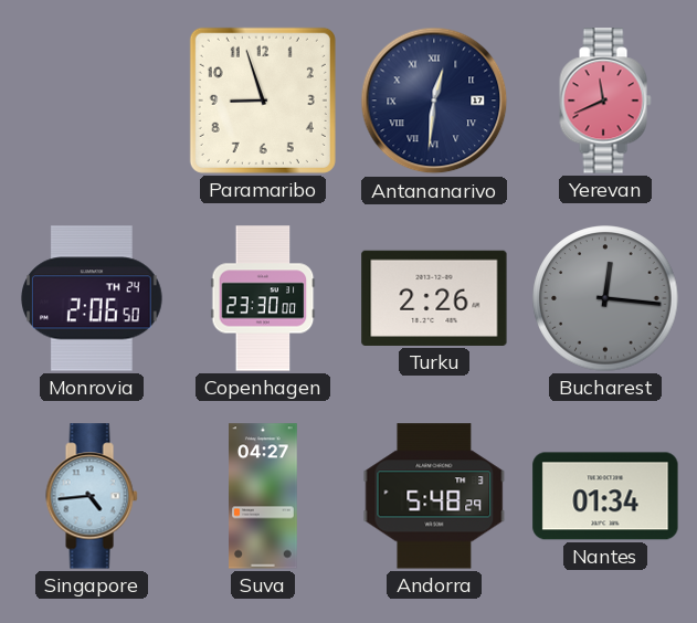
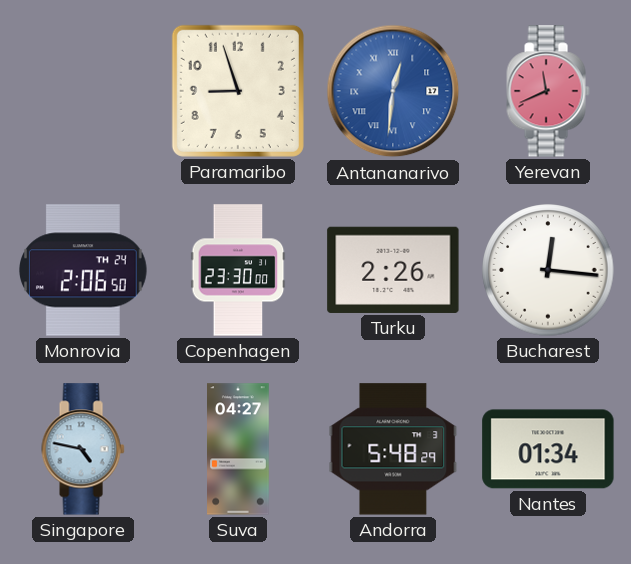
Antananarivo dial: navy -> blue
Bucharest dial: grey -> white
Singapore: 4:44 -> 4:47
